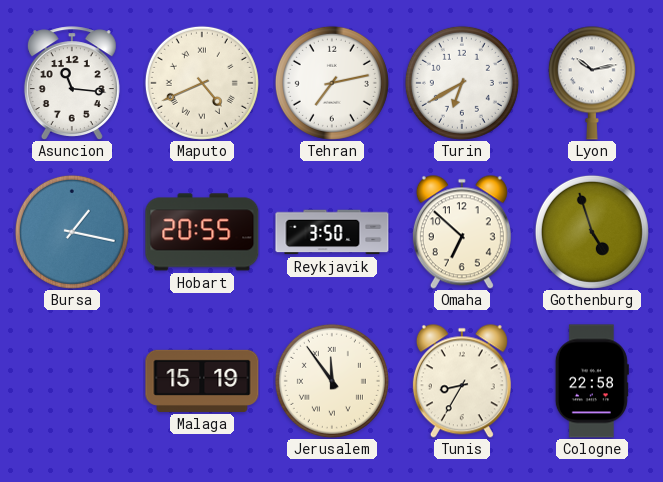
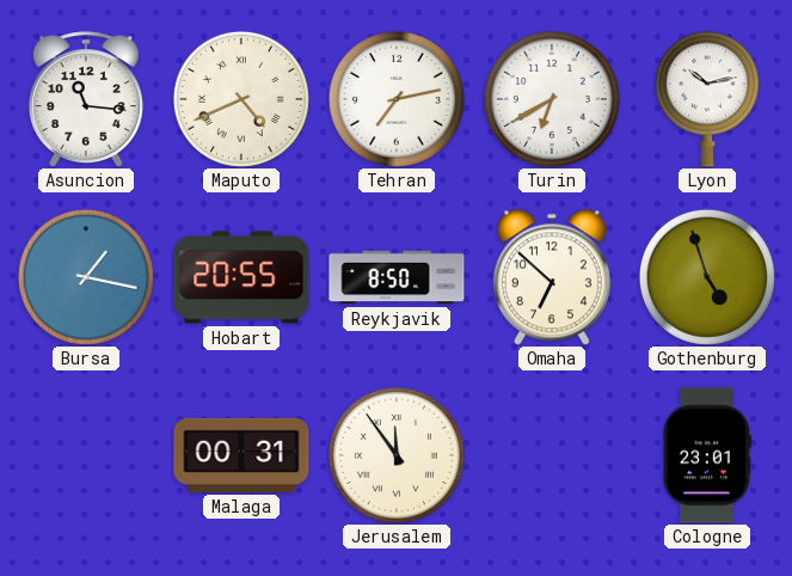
Reykjavik: 3:50 -> 8:50
Malaga: 15:19 -> 00:31
Tunis: 8:35 -> none
Cologne: 22:58 -> 23:01
